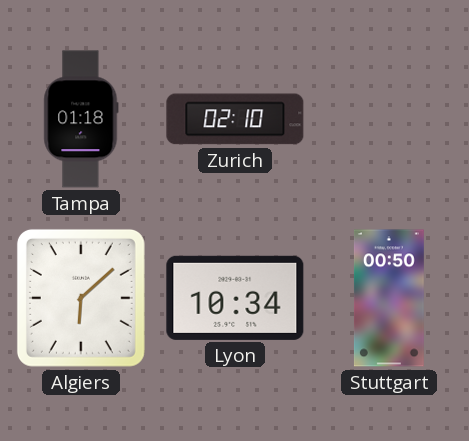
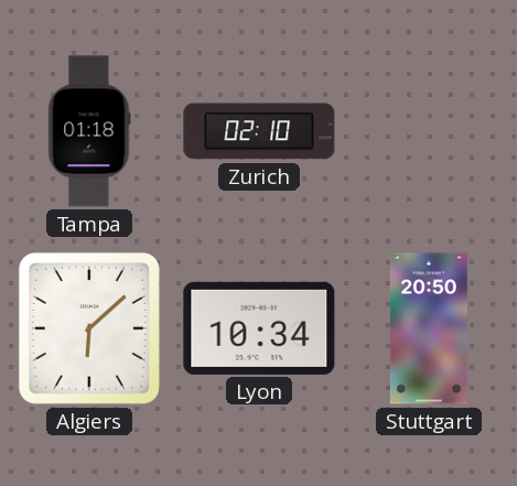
Stuttgart: 00:50 -> 20:50
